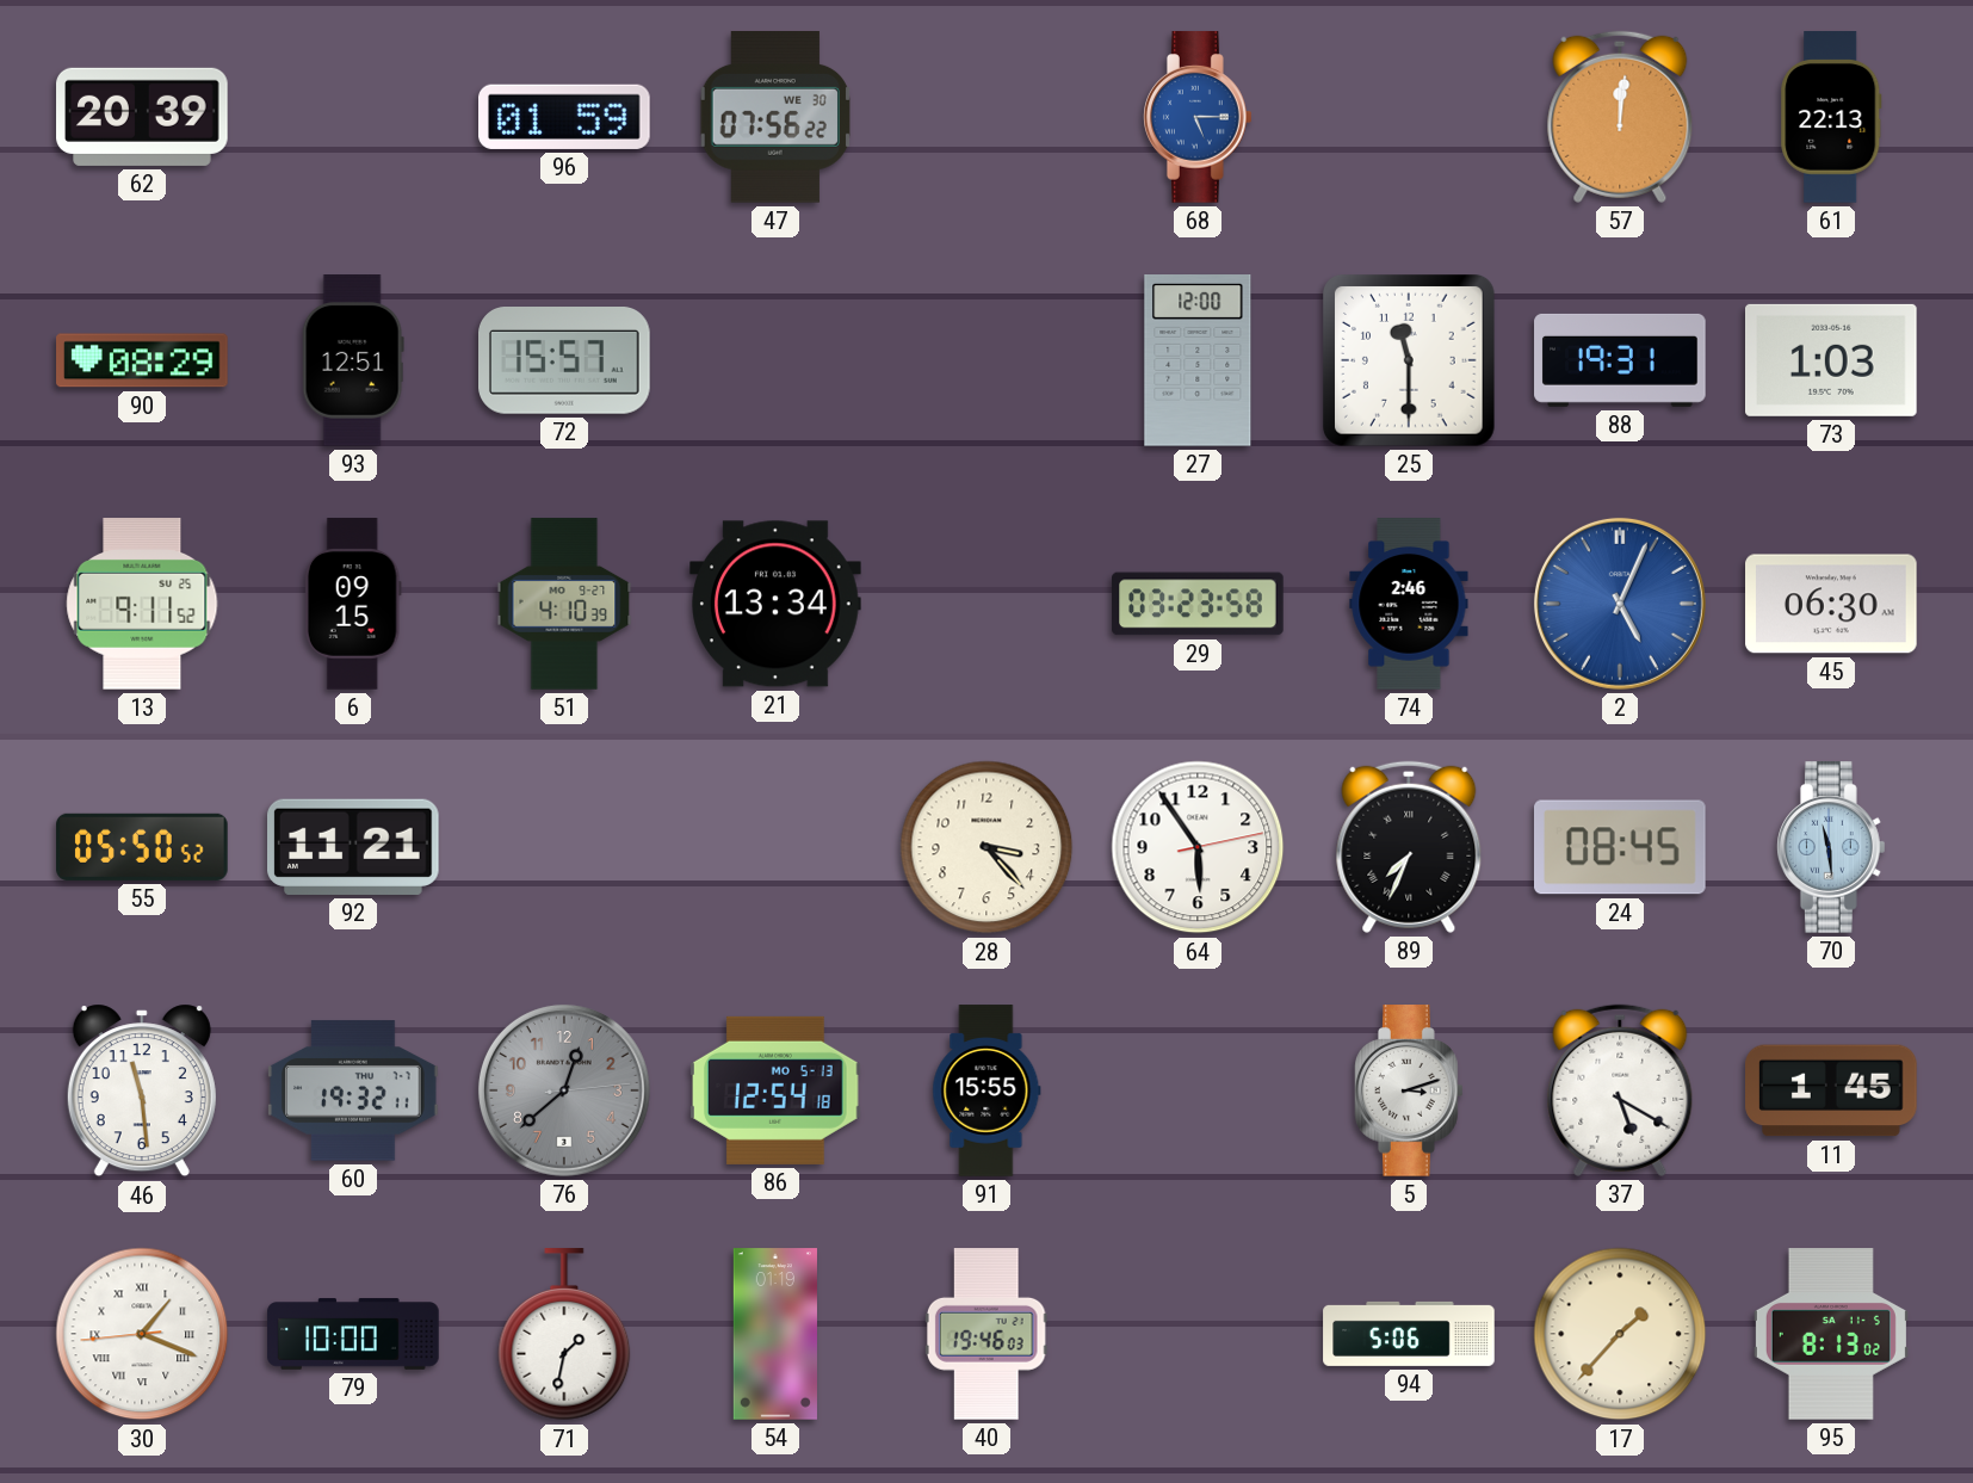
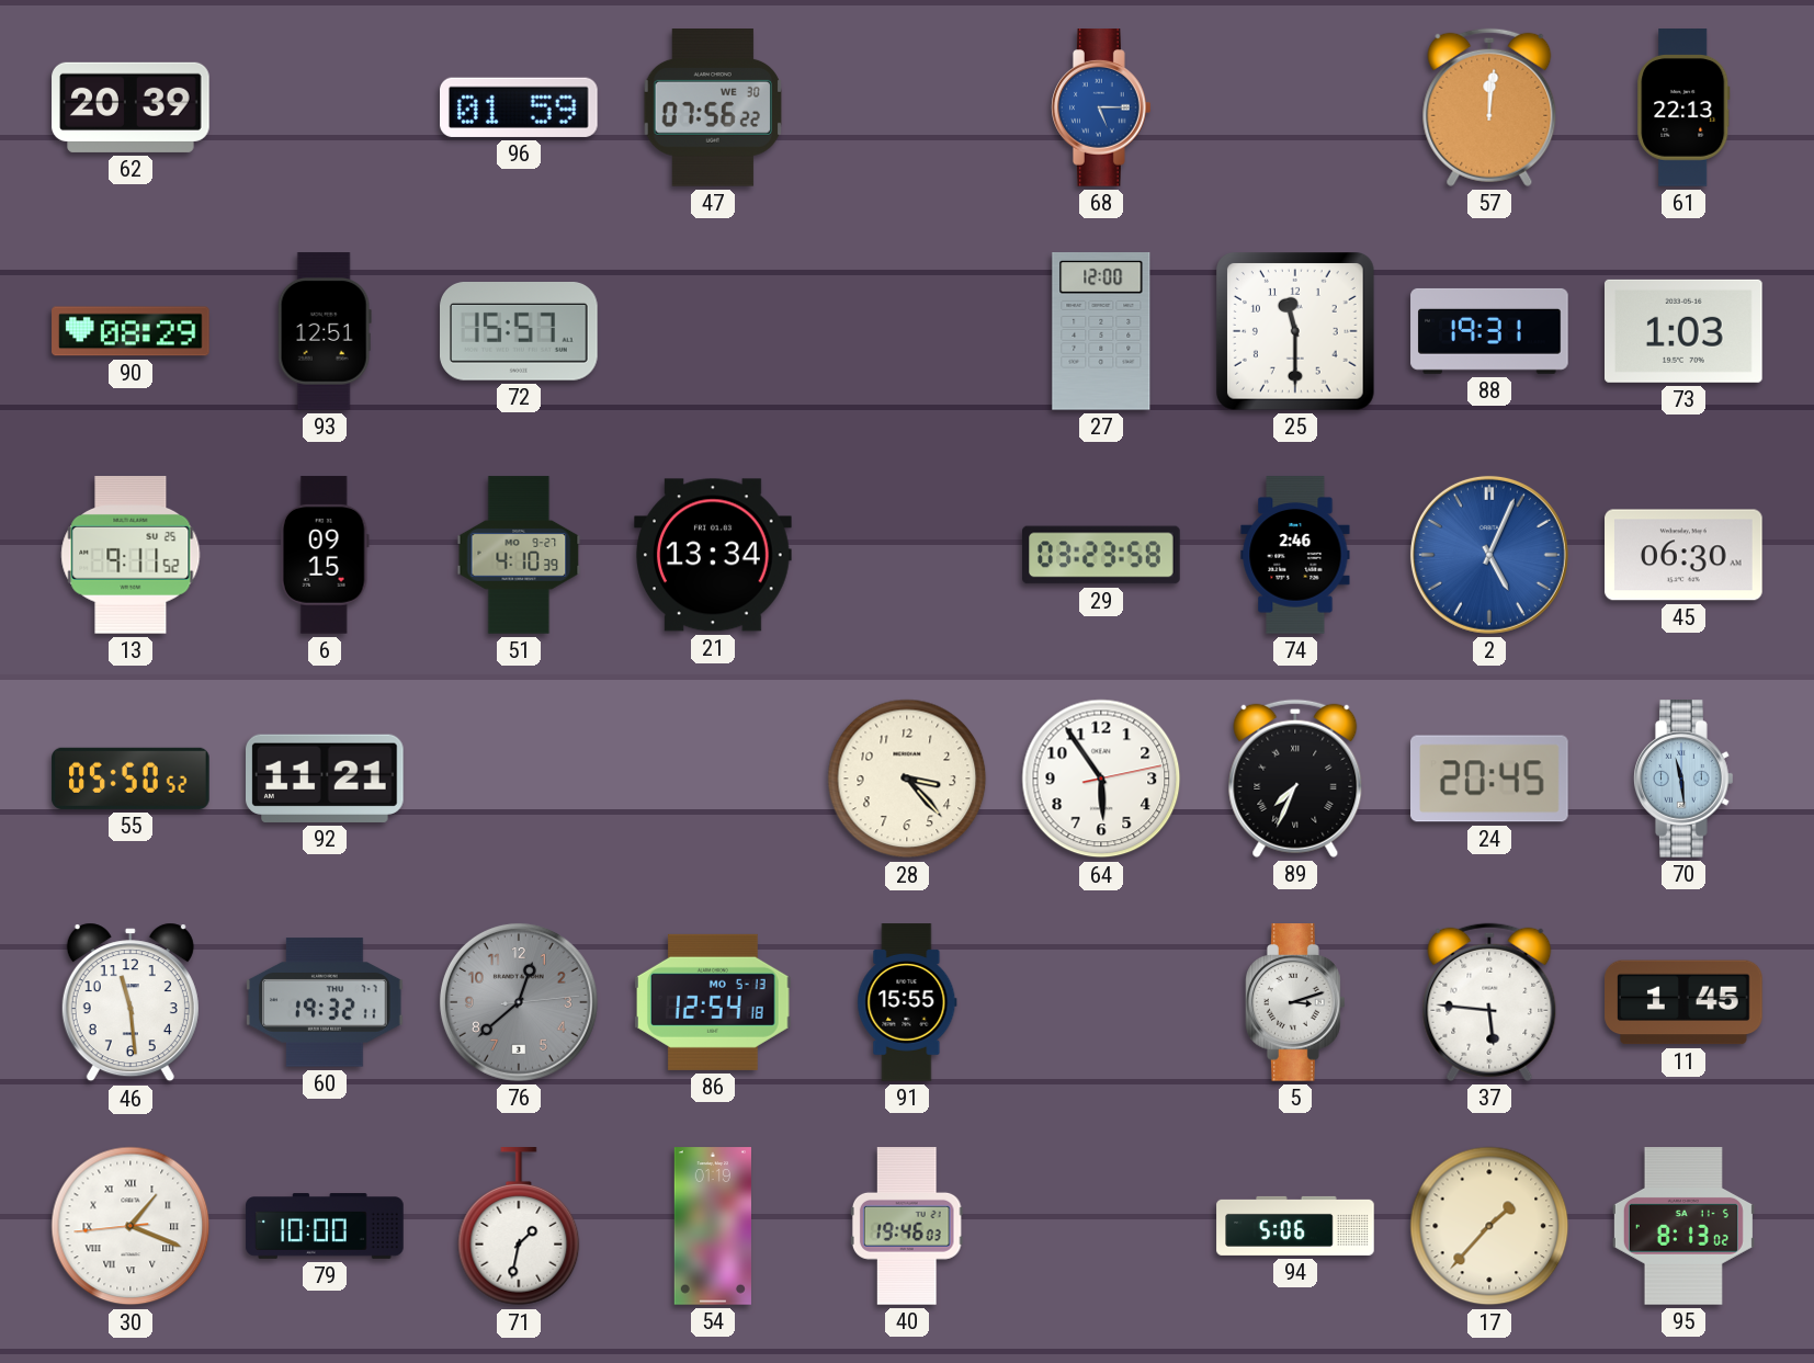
24: 08:45 -> 20:45
37: 5:20 -> 5:46
